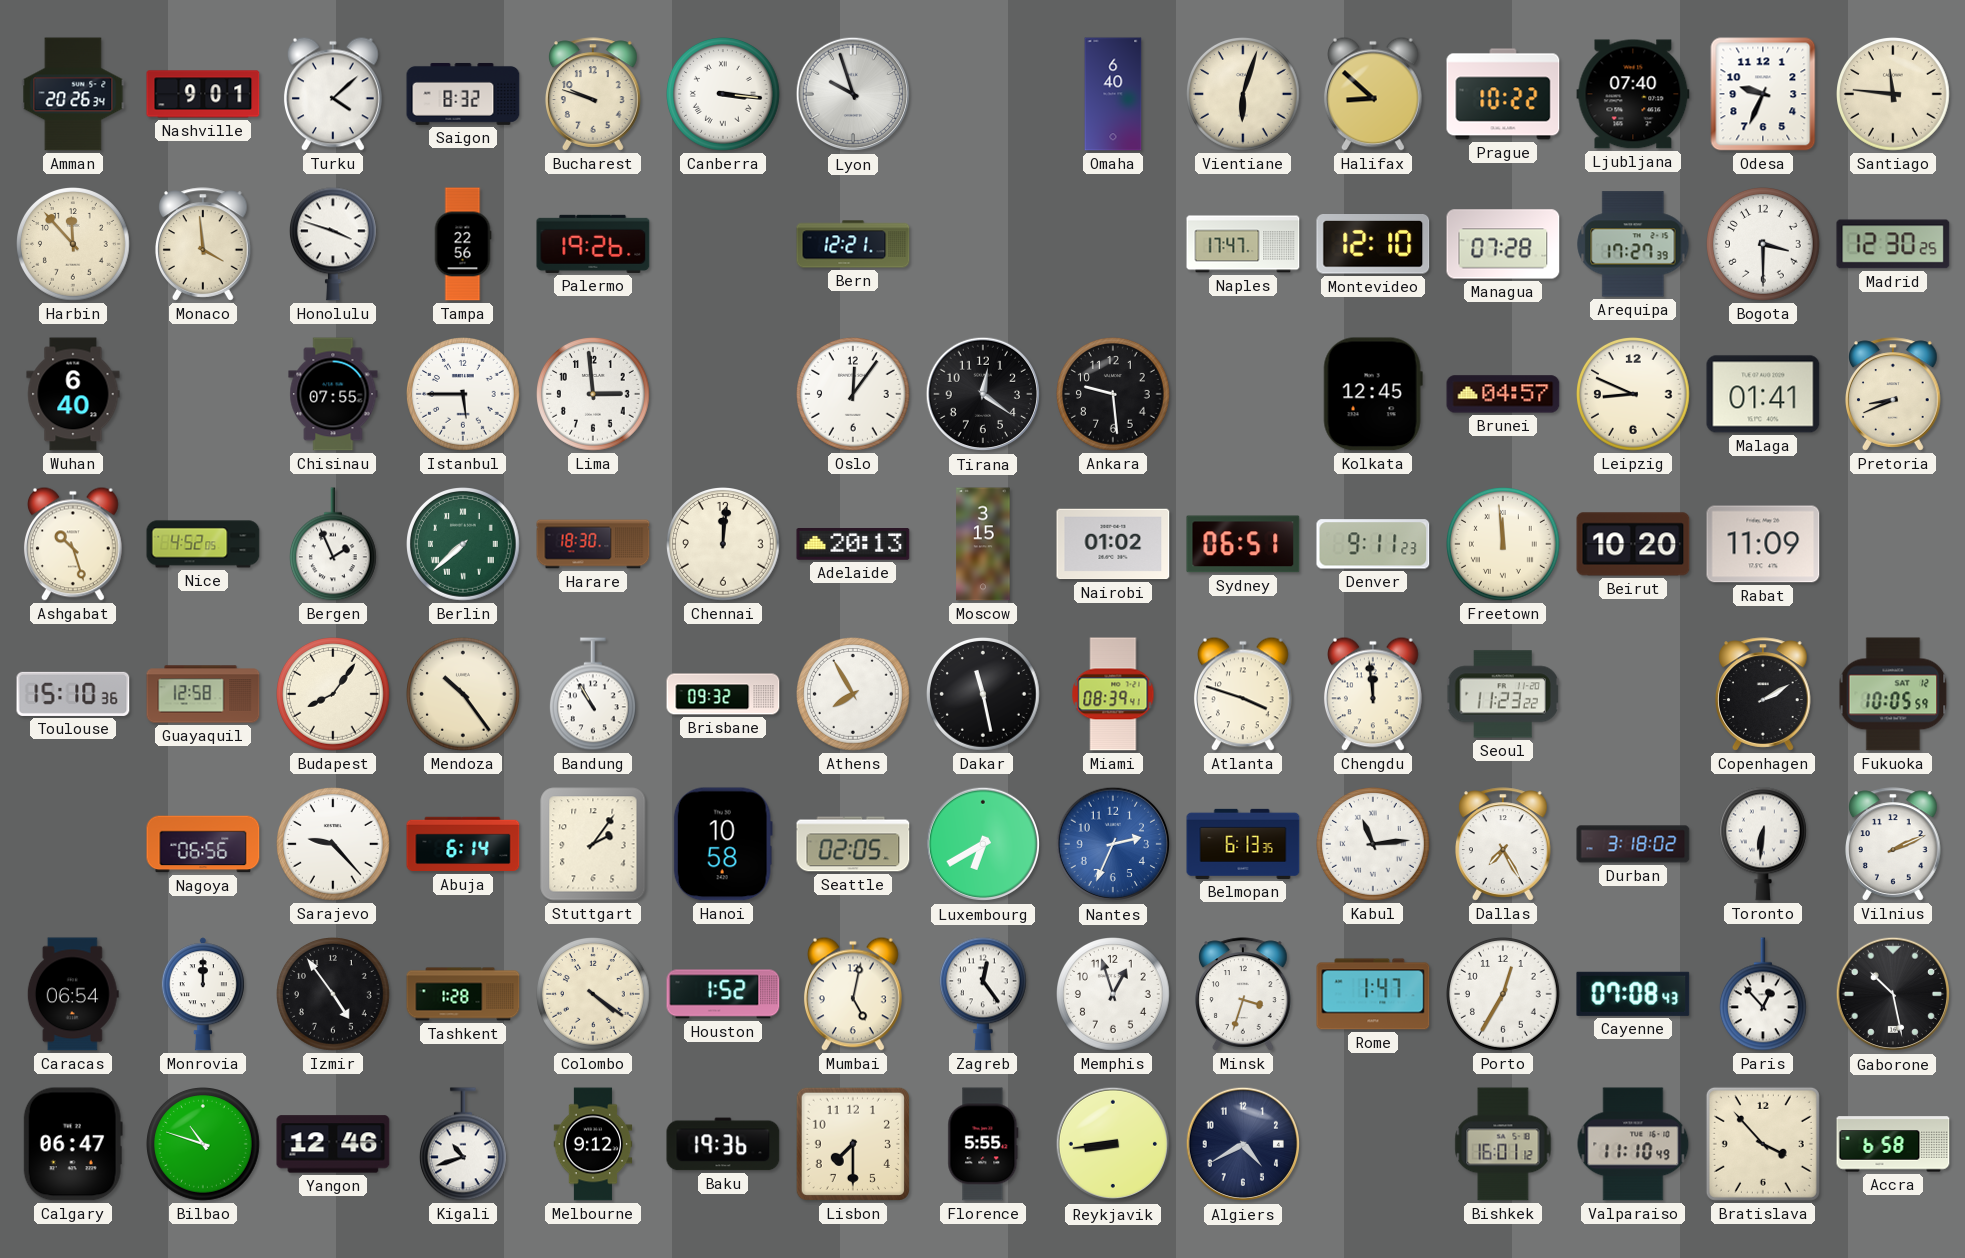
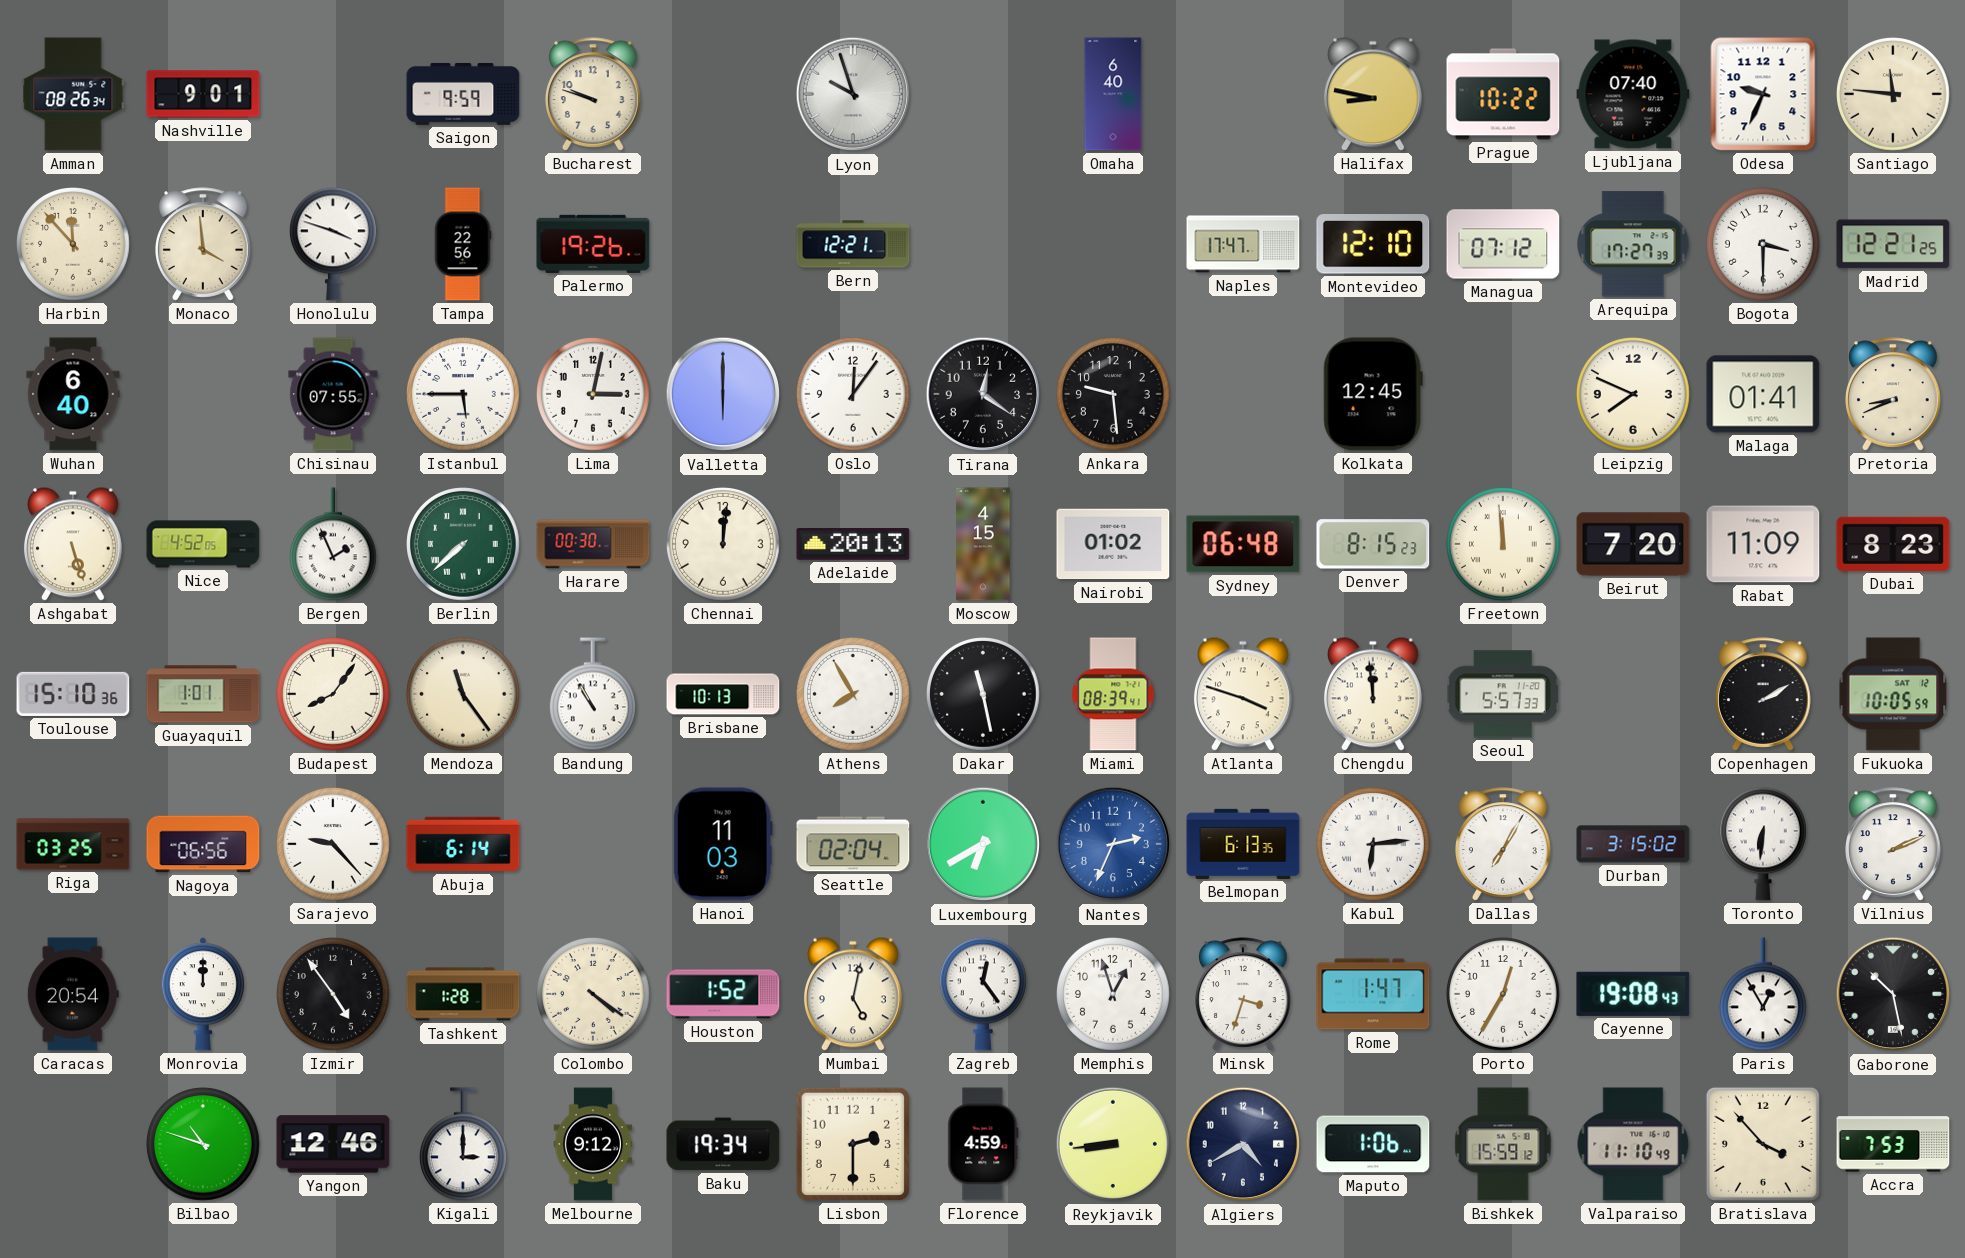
Amman: 20:26 -> 08:26
Turku: 4:08 -> none
Saigon: 8:32 -> 9:59
Canberra: 3:16 -> none
Vientiane: 6:03 -> none
Halifax: 8:52 -> 8:47
Managua: 07:28 -> 07:12
Madrid: 12:30 -> 12:21
Lima: 2:59 -> 3:02
Valletta: none -> 6:00
Brunei: 04:57 -> none
Leipzig: 8:49 -> 7:49
Ashgabat: 10:27 -> 5:27
Harare: 18:30 -> 00:30
Moscow: 3:15 -> 4:15
Sydney: 06:51 -> 06:48
Denver: 9:11 -> 8:15
Beirut: 10:20 -> 7:20
Dubai: none -> 8:23
Guayaquil: 12:58 -> 1:01
Mendoza: 10:24 -> 11:24
Brisbane: 09:32 -> 10:13
Seoul: 11:23 -> 5:57
Riga: none -> 03:25
Stuttgart: 2:06 -> none
Hanoi: 10:58 -> 11:03
Seattle: 02:05 -> 02:04
Kabul: 11:14 -> 6:14
Dallas: 7:25 -> 7:05
Durban: 3:18 -> 3:15
Caracas: 06:54 -> 20:54
Cayenne: 07:08 -> 19:08
Paris: 12:53 -> 12:55
Calgary: 06:47 -> none
Kigali: 10:42 -> 3:00
Baku: 19:36 -> 19:34
Lisbon: 7:30 -> 2:30
Florence: 5:55 -> 4:59
Maputo: none -> 1:06
Bishkek: 16:01 -> 15:59
Accra: 6:58 -> 7:53
